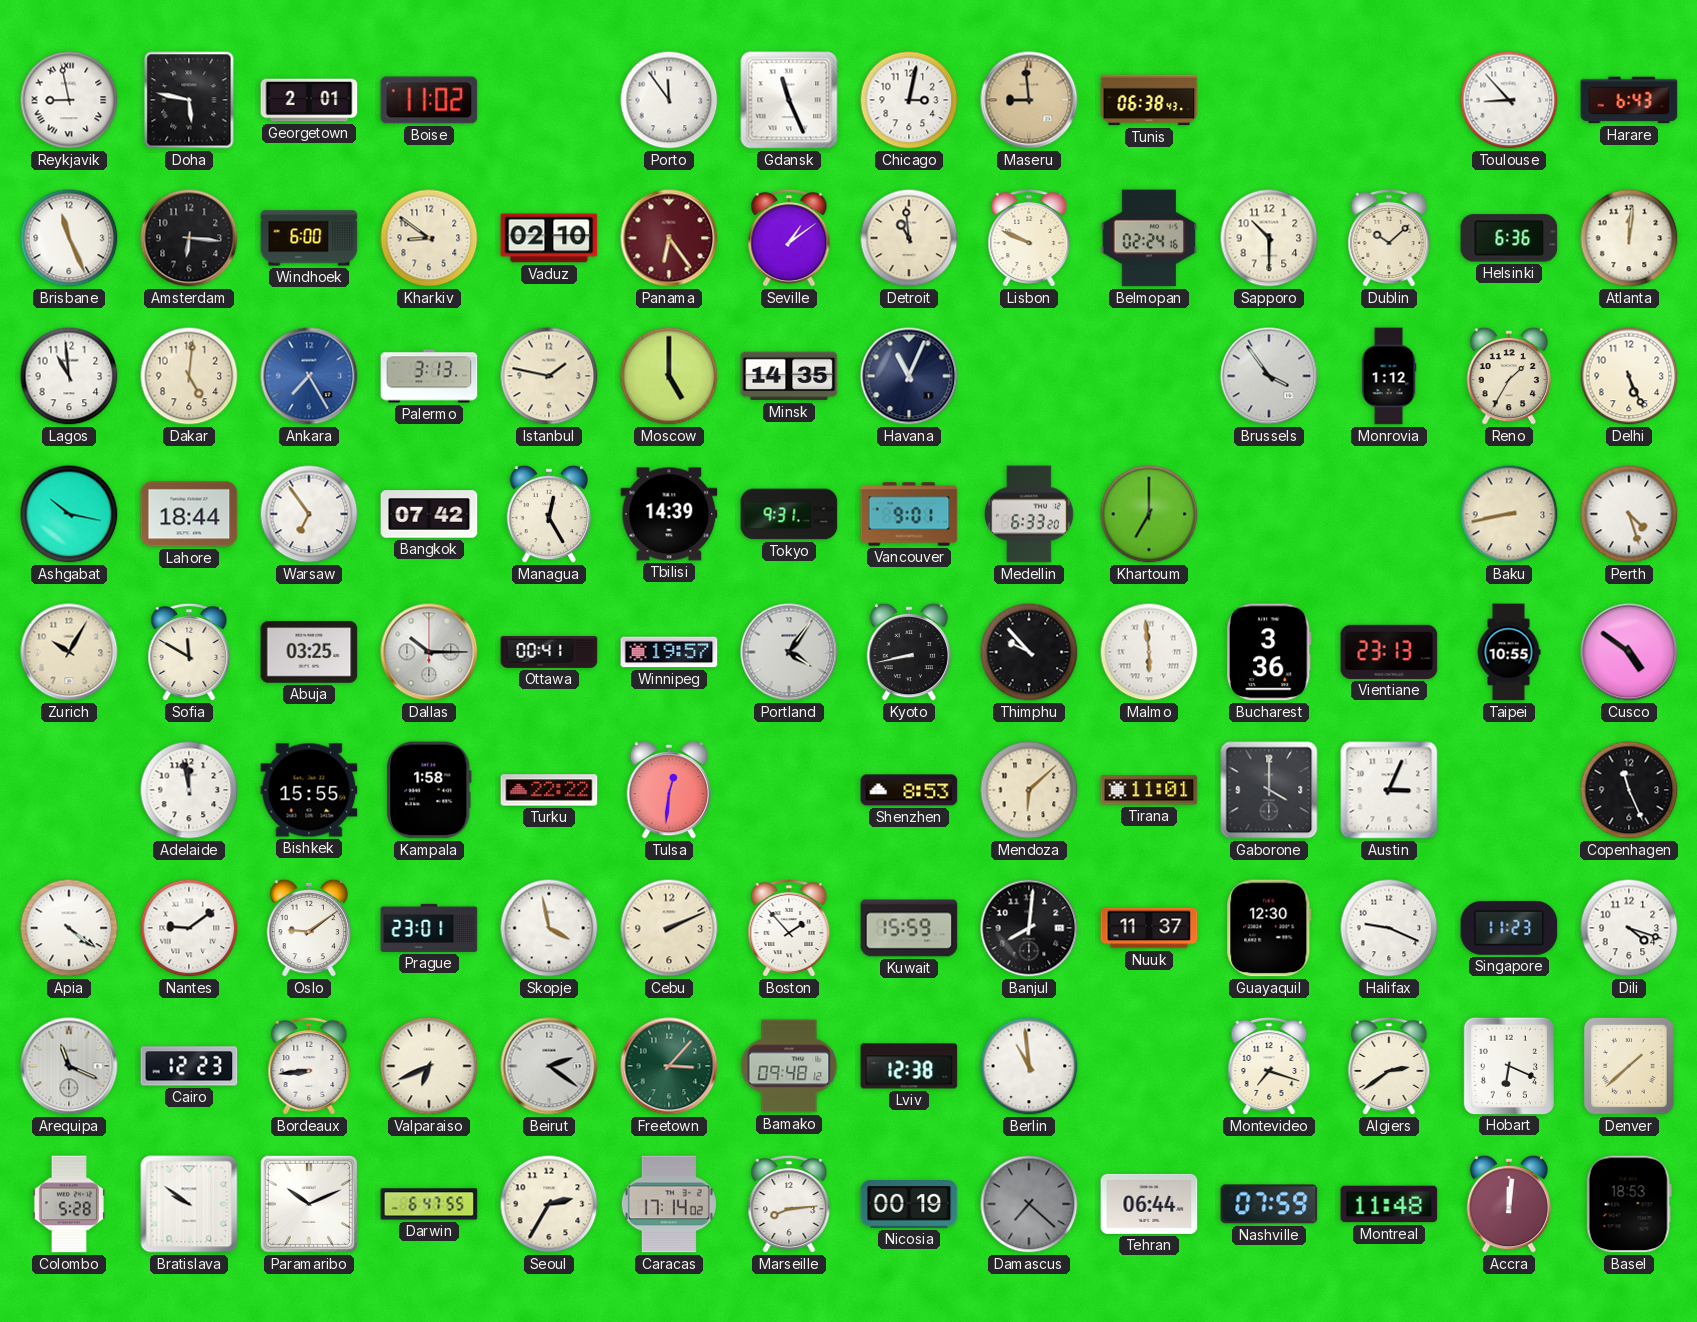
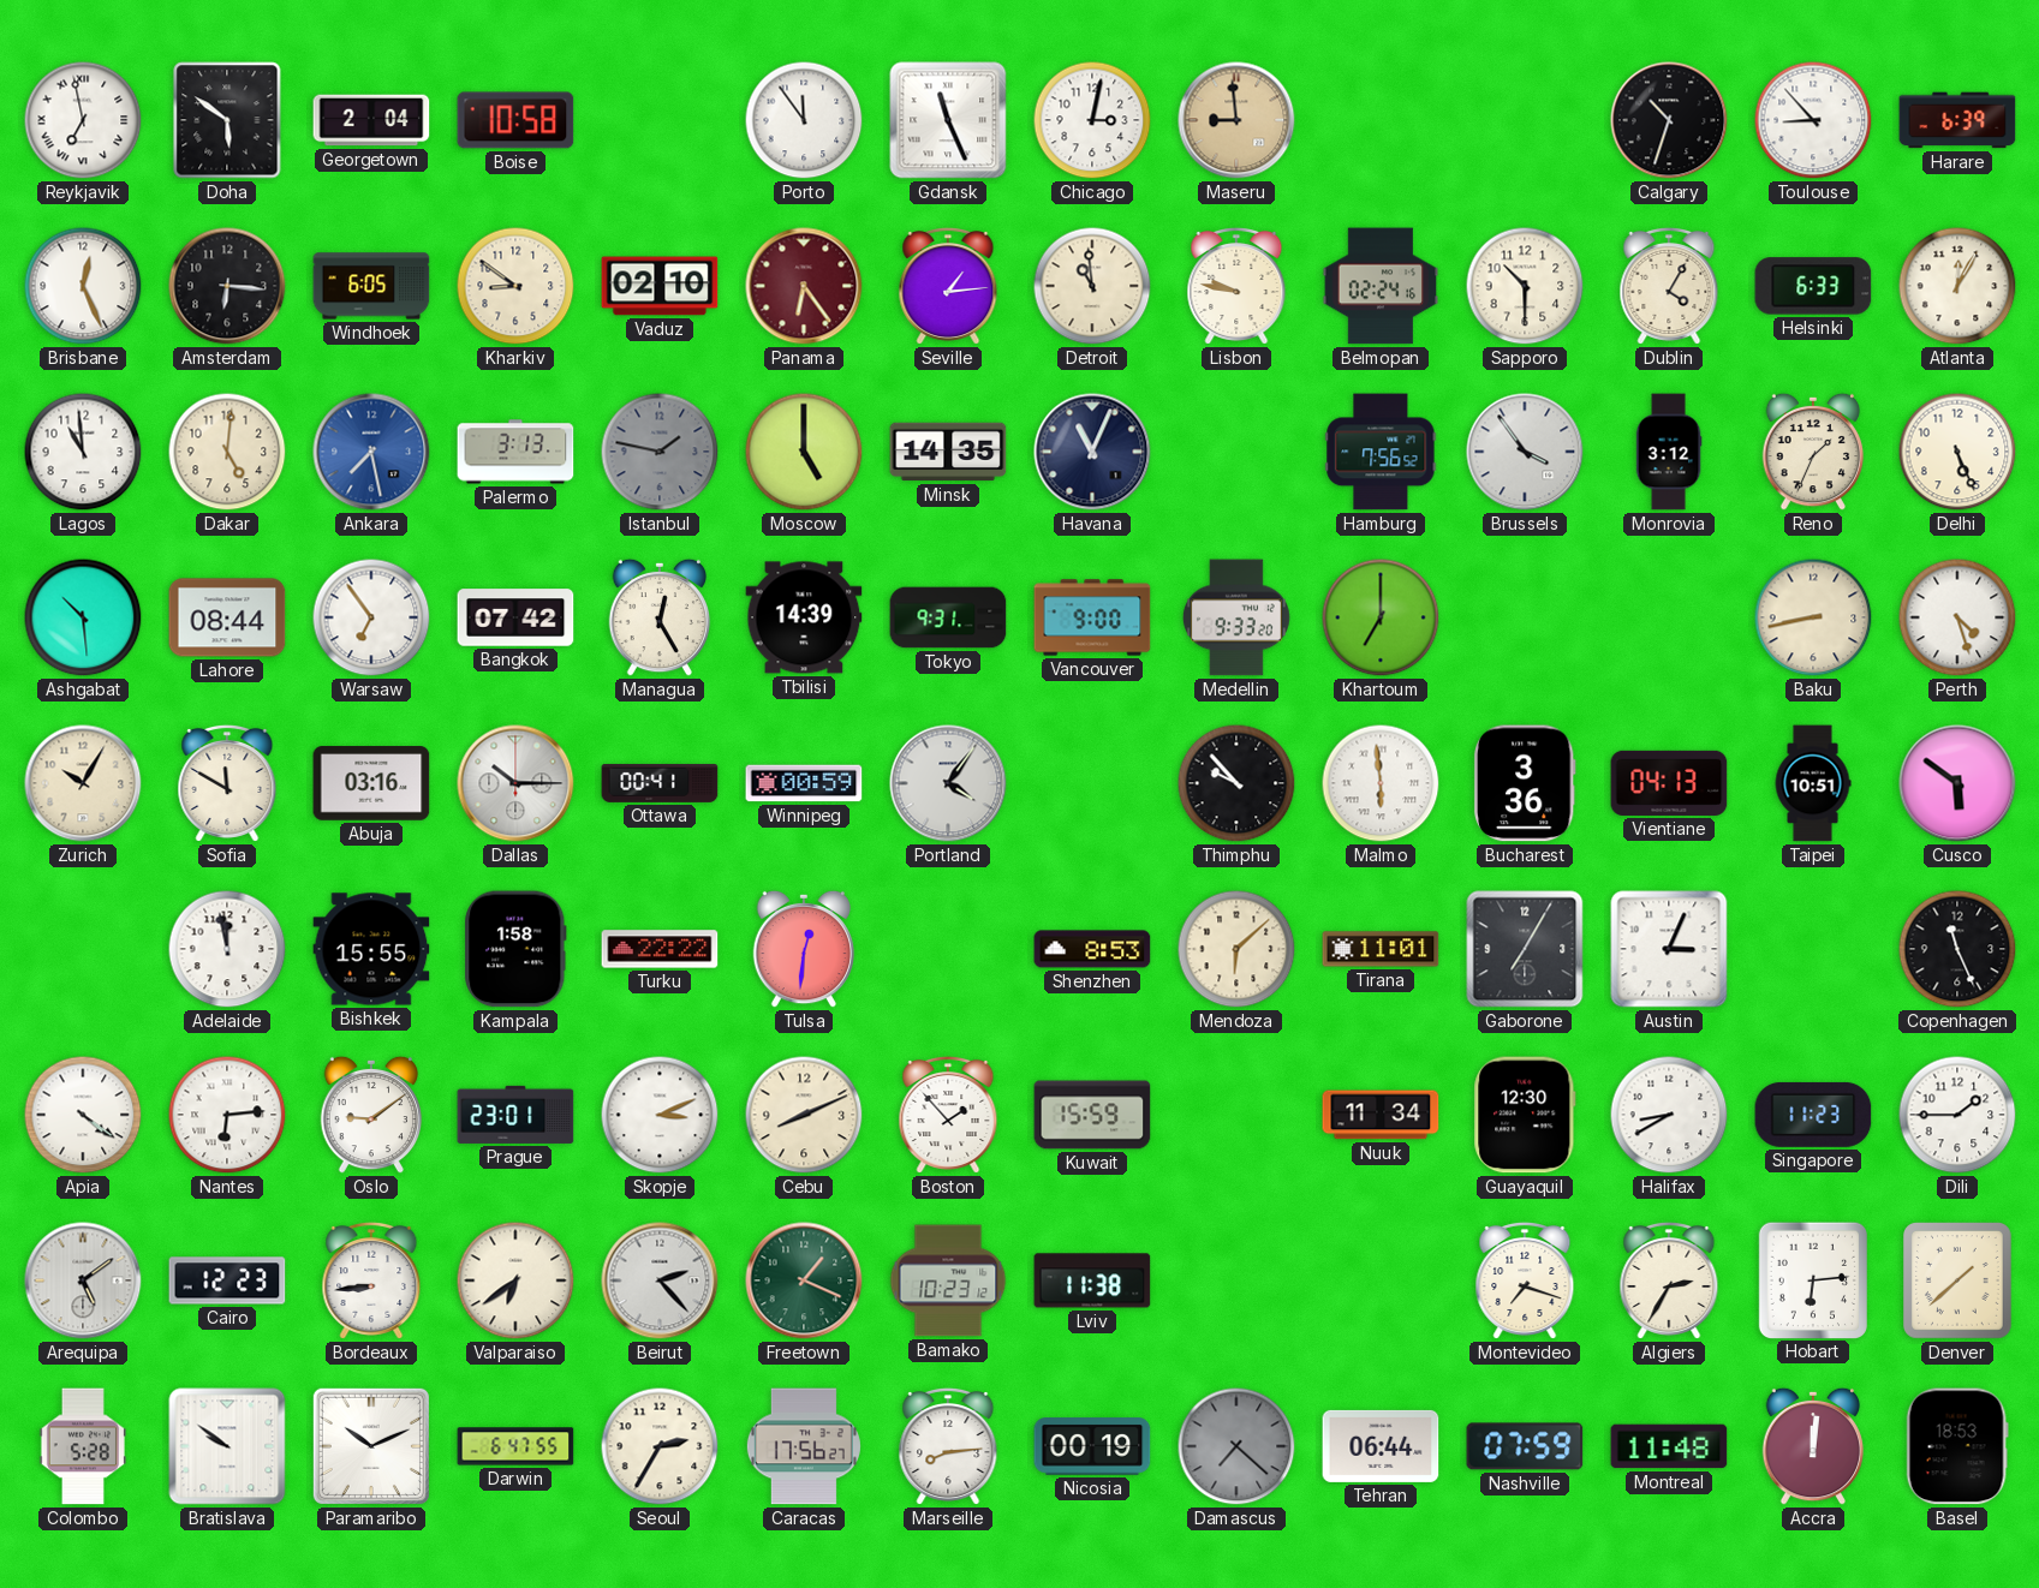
Reykjavik: 8:58 -> 6:58
Doha: 5:47 -> 5:51
Georgetown: 2:01 -> 2:04
Boise: 11:02 -> 10:58
Tunis: 06:38 -> none
Calgary: none -> 10:33
Harare: 6:43 -> 6:39
Brisbane: 11:26 -> 12:26
Windhoek: 6:00 -> 6:05
Seville: 1:09 -> 1:14
Lisbon: 9:49 -> 9:47
Dublin: 10:08 -> 4:05
Helsinki: 6:36 -> 6:33
Atlanta: 12:01 -> 12:05
Ankara: 7:25 -> 7:28
Istanbul dial: cream -> grey
Hamburg: none -> 7:56
Monrovia: 1:12 -> 3:12
Reno: 1:35 -> 1:34
Ashgabat: 10:17 -> 10:29
Lahore: 18:44 -> 08:44
Vancouver: 9:01 -> 9:00
Medellin: 6:33 -> 9:33
Abuja: 03:25 -> 03:16
Winnipeg: 19:57 -> 00:59
Kyoto: 8:43 -> none
Vientiane: 23:13 -> 04:13
Taipei: 10:55 -> 10:51
Cusco: 4:51 -> 5:51
Gaborone: 4:00 -> 7:05
Nantes: 9:09 -> 6:14
Skopje: 3:58 -> 3:11
Cebu: 2:11 -> 8:11
Banjul: 8:01 -> none
Nuuk: 11:37 -> 11:34
Halifax: 9:19 -> 8:40
Dili: 4:18 -> 1:45
Arequipa: 11:19 -> 5:09
Valparaiso: 6:41 -> 6:39
Beirut: 2:21 -> 2:23
Freetown: 3:07 -> 1:19
Bamako: 09:48 -> 10:23
Lviv: 12:38 -> 11:38
Berlin: 10:59 -> none
Algiers: 2:39 -> 2:35
Hobart: 6:19 -> 6:14
Caracas: 17:14 -> 17:56
